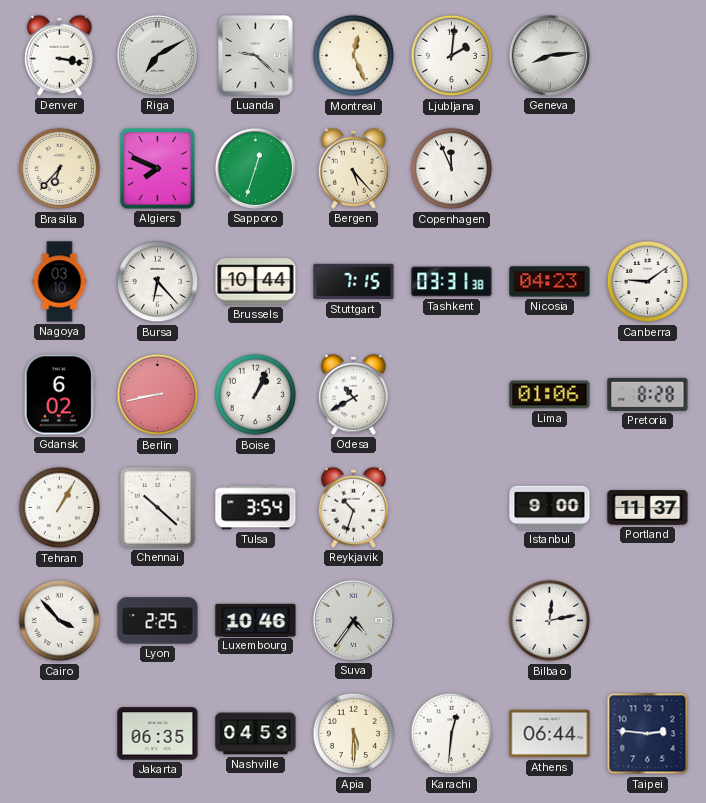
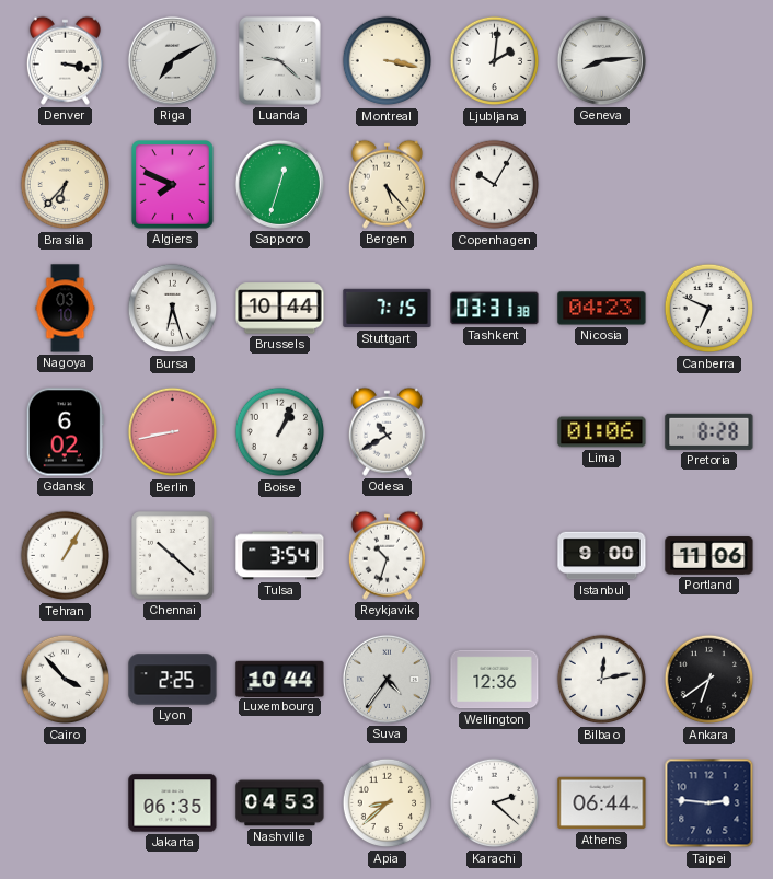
Montreal: 12:26 -> 3:17
Copenhagen: 11:56 -> 10:05
Bursa: 6:23 -> 6:27
Canberra: 9:09 -> 6:49
Portland: 11:37 -> 11:06
Luxembourg: 10:46 -> 10:44
Wellington: none -> 12:36
Ankara: none -> 6:39
Apia: 5:30 -> 8:38
Karachi: 12:31 -> 2:22
